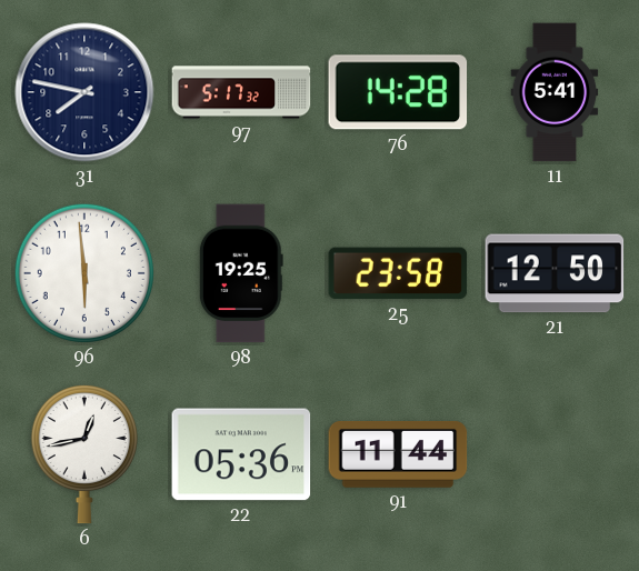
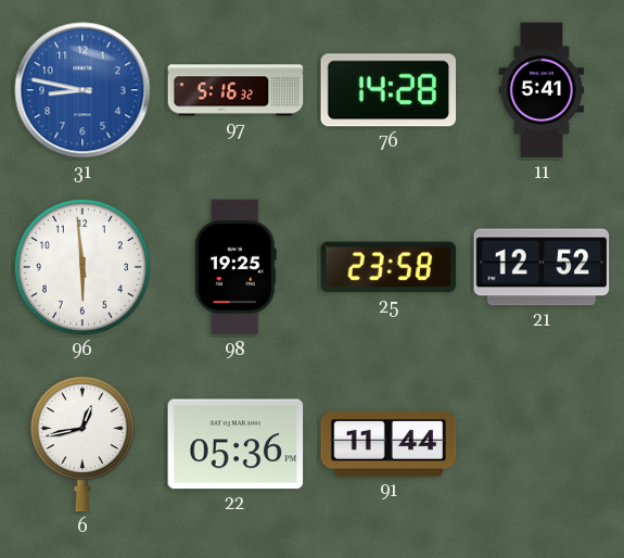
31: 7:47 -> 8:47
31 dial: navy -> blue
97: 5:17 -> 5:16
21: 12:50 -> 12:52
